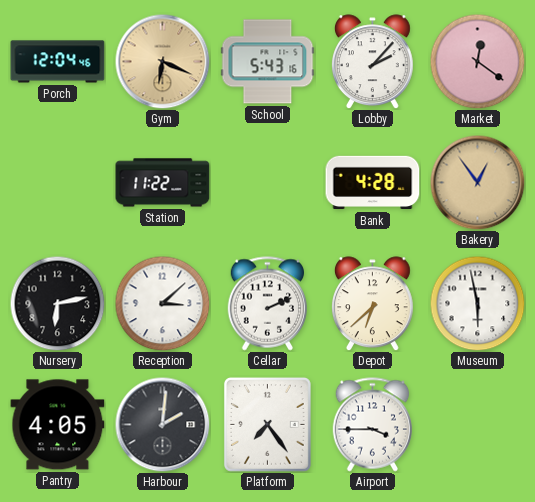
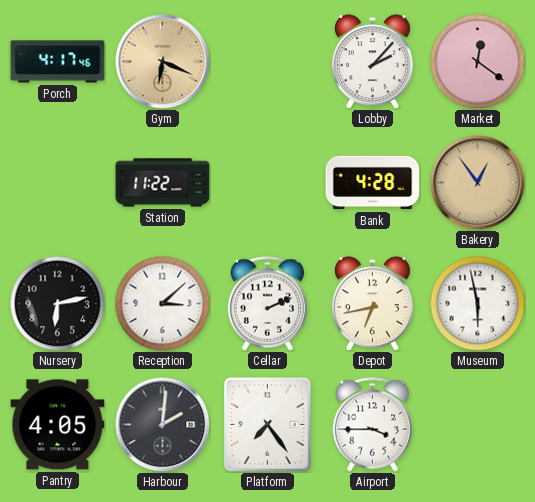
Porch: 12:04 -> 4:17
School: 5:43 -> none
Depot: 6:38 -> 6:43
